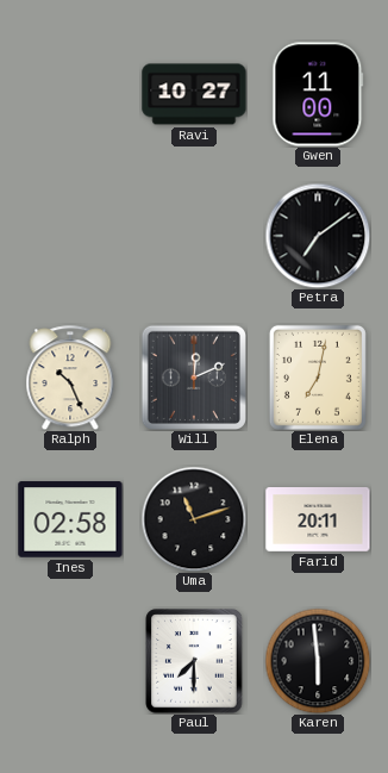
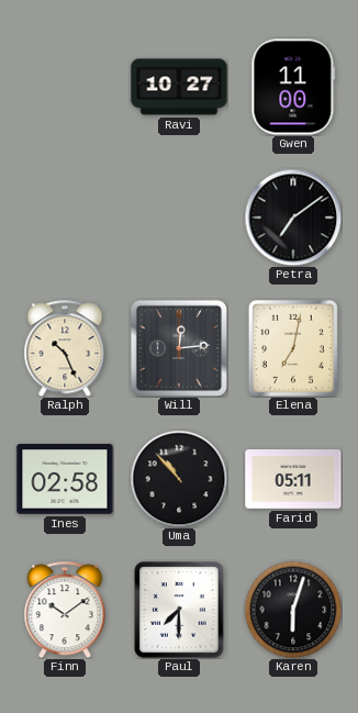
Will: 12:11 -> 12:14
Uma: 11:12 -> 10:53
Farid: 20:11 -> 05:11
Finn: none -> 10:09
Karen: 5:59 -> 6:03
